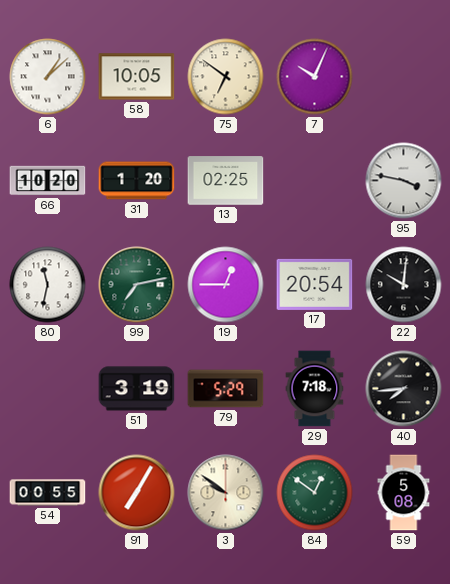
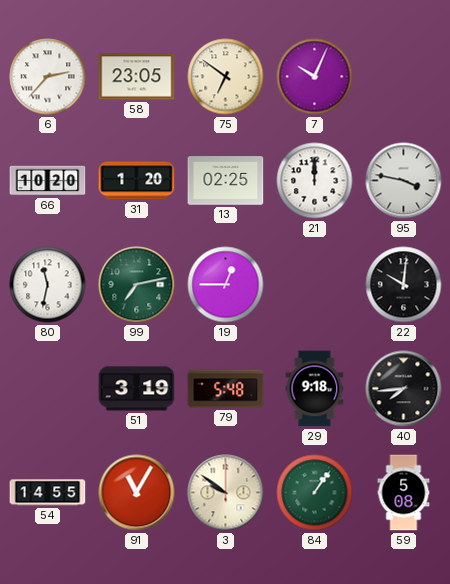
6: 1:08 -> 2:37
58: 10:05 -> 23:05
21: none -> 12:00
17: 20:54 -> none
79: 5:29 -> 5:48
29: 7:18 -> 9:18
54: 00:55 -> 14:55
91: 7:05 -> 11:05
84: 12:51 -> 1:06
